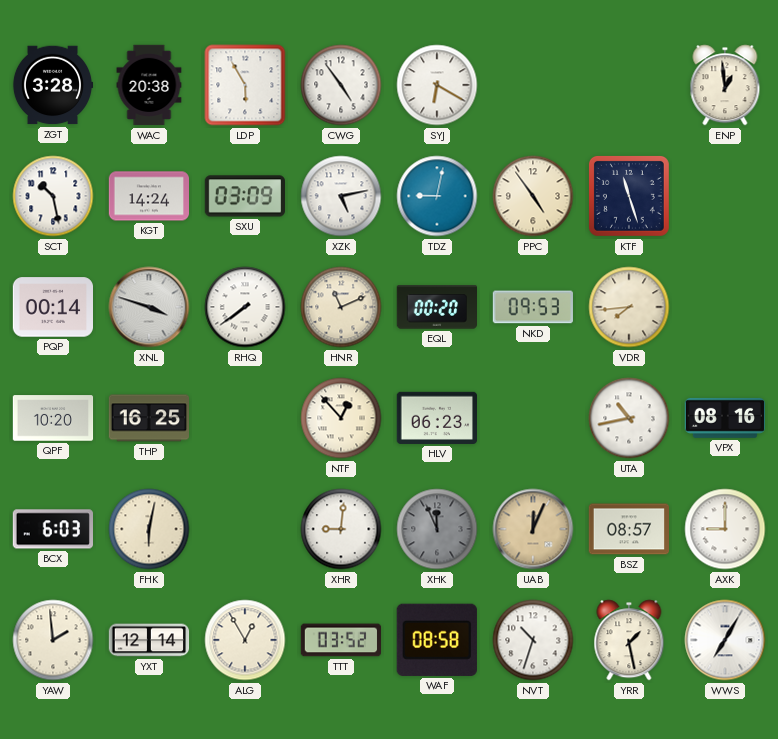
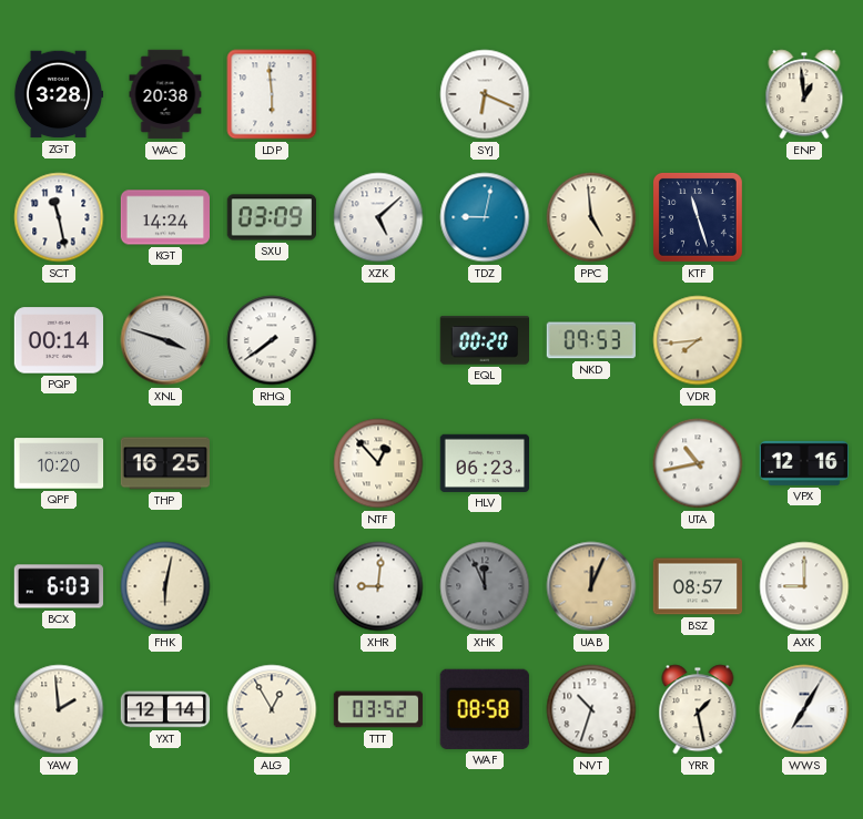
LDP: 5:55 -> 5:59
CWG: 4:54 -> none
SYJ: 6:20 -> 6:19
SCT: 10:28 -> 11:28
XZK: 5:13 -> 5:08
PPC: 4:54 -> 4:59
HNR: 11:11 -> none
VPX: 08:16 -> 12:16
